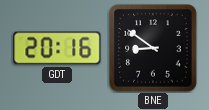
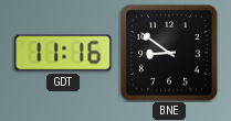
GDT: 20:16 -> 11:16
